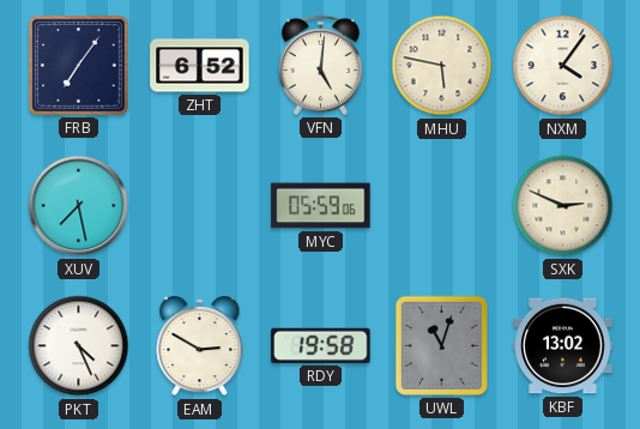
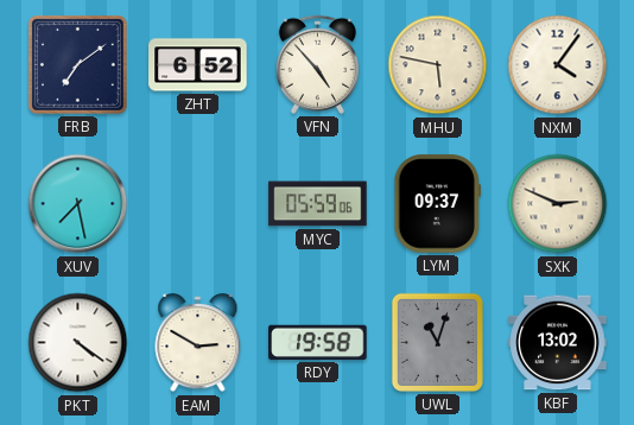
FRB: 7:06 -> 7:09
VFN: 5:01 -> 4:53
LYM: none -> 09:37
PKT: 4:26 -> 4:21
